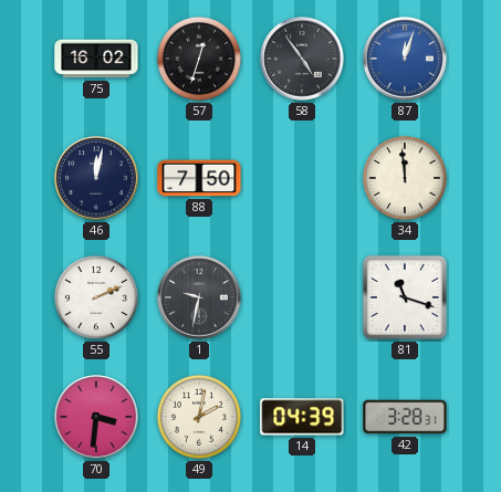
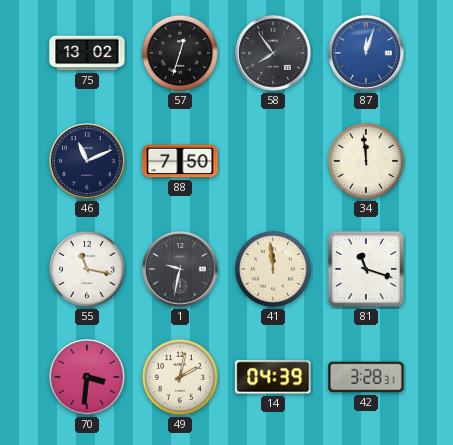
75: 16:02 -> 13:02
58: 4:54 -> 7:54
46: 12:02 -> 11:11
55: 2:11 -> 11:17
41: none -> 11:59
